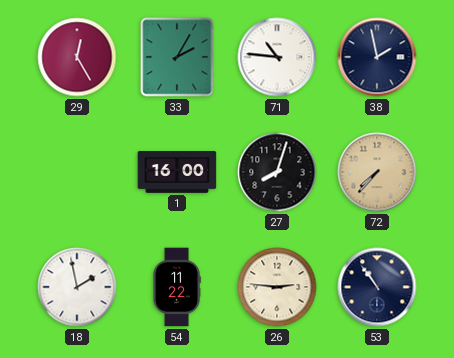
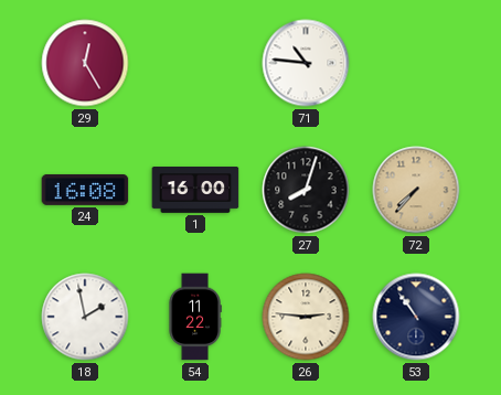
33: 2:05 -> none
38: 1:58 -> none
24: none -> 16:08
